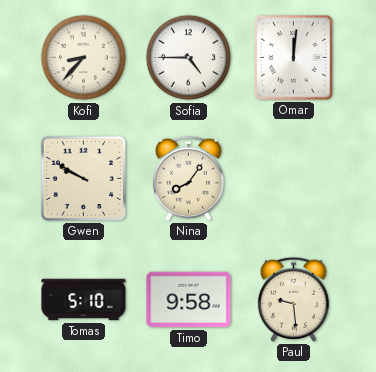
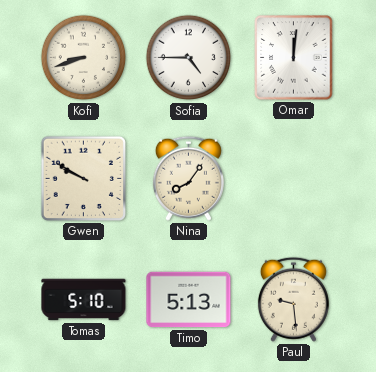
Kofi: 8:37 -> 8:42
Timo: 9:58 -> 5:13
